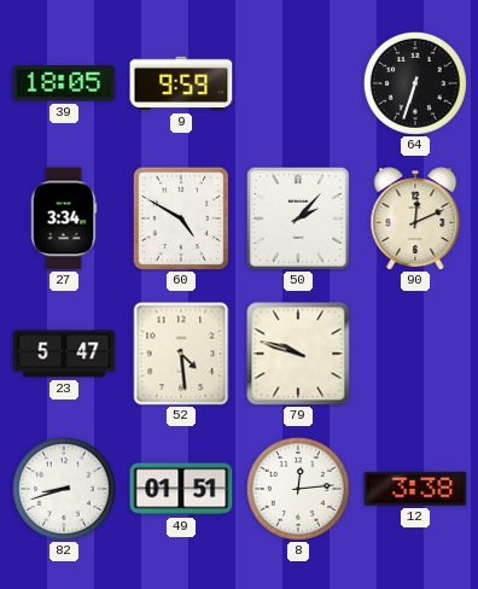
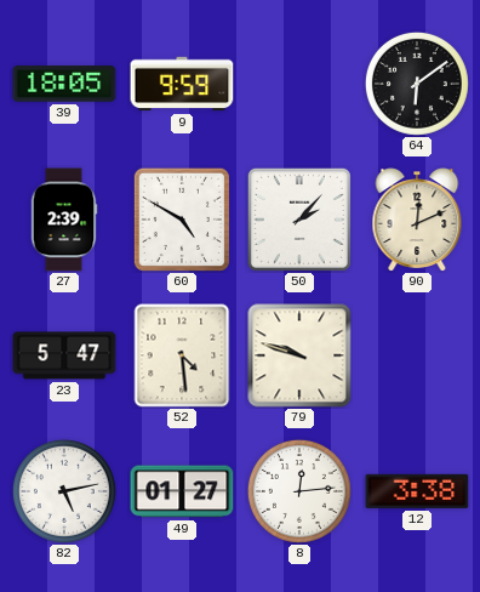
64: 6:33 -> 6:09
27: 3:34 -> 2:39
82: 8:42 -> 5:13
49: 01:51 -> 01:27
